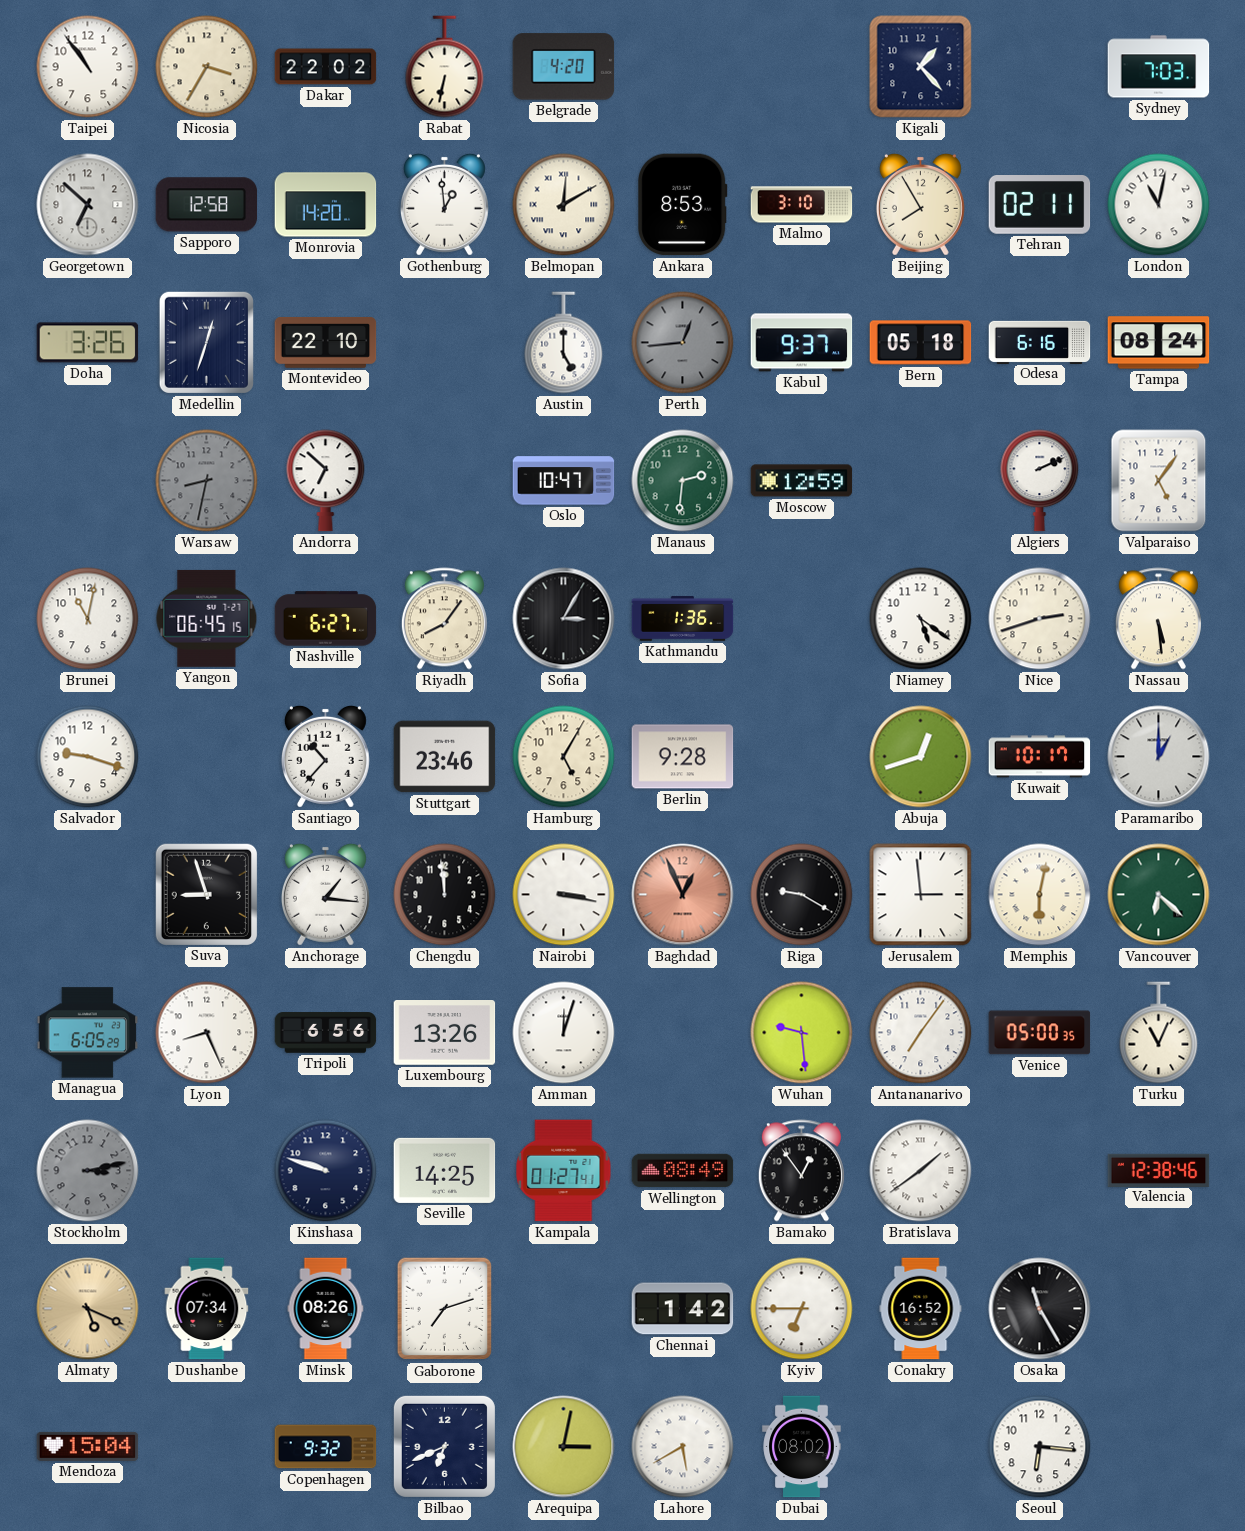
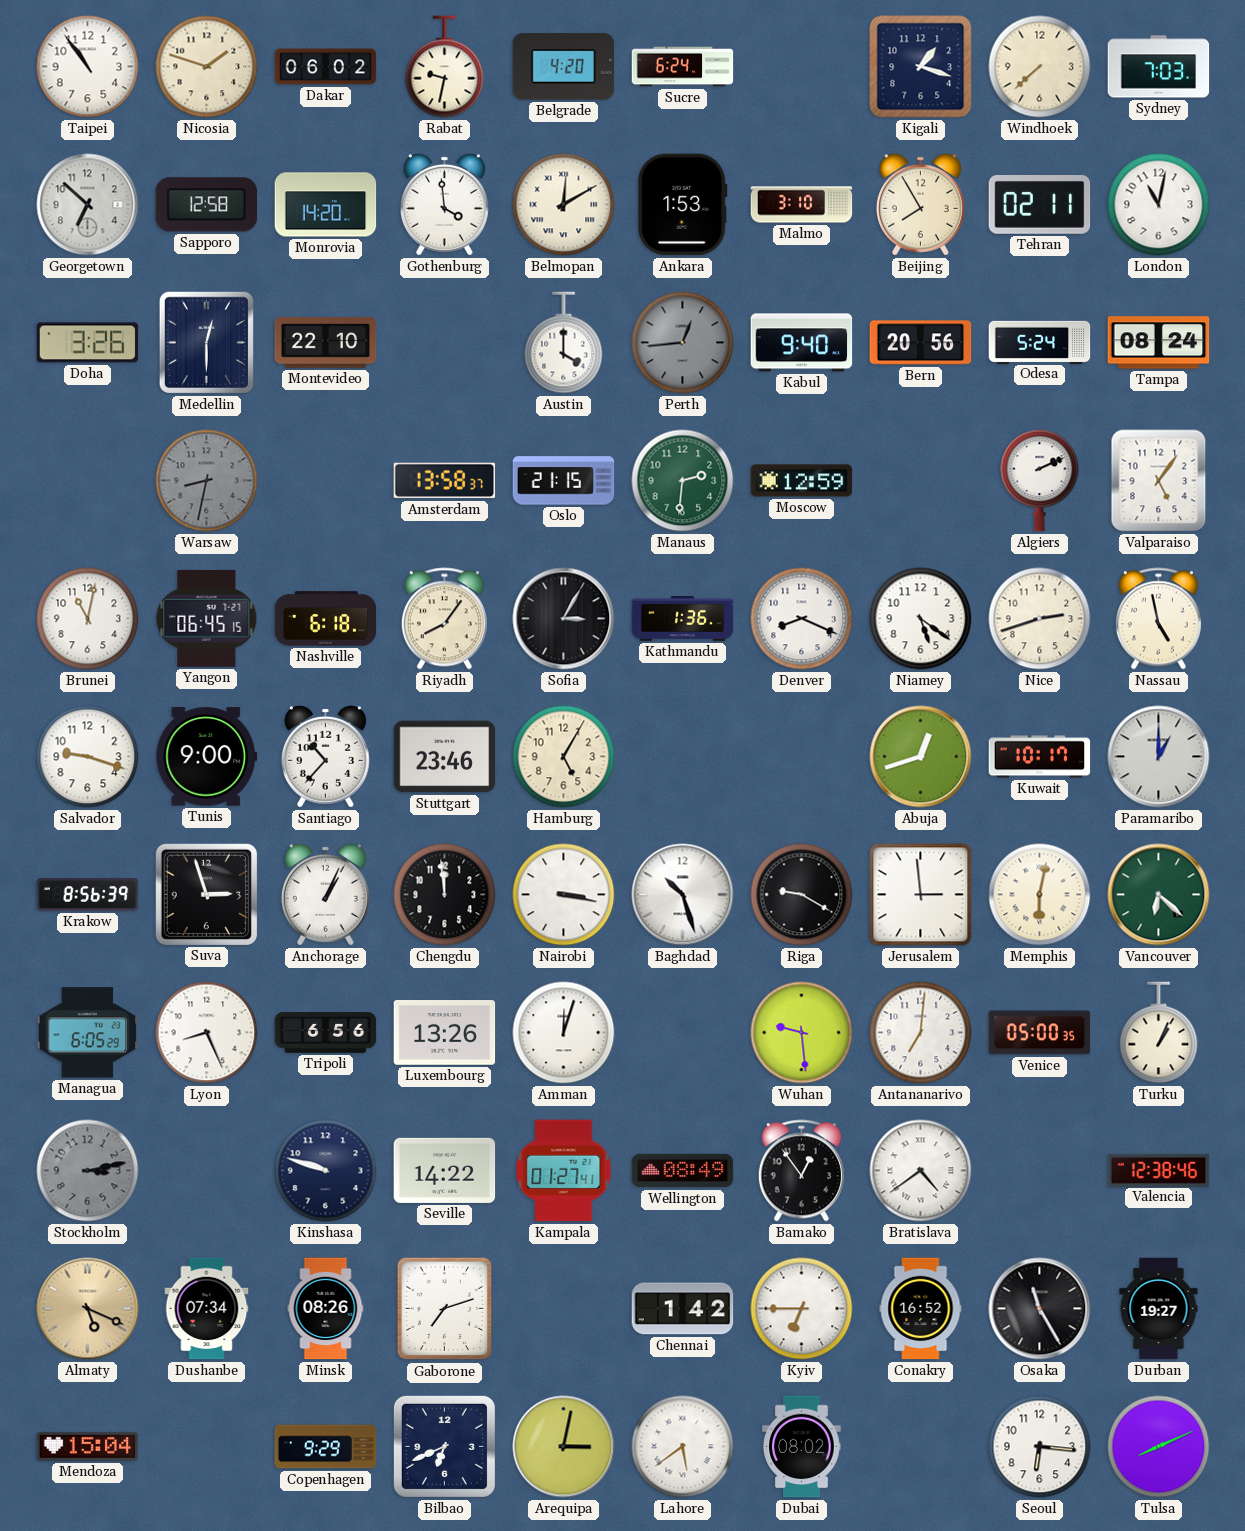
Nicosia: 3:35 -> 1:48
Dakar: 22:02 -> 06:02
Rabat: 6:32 -> 9:32
Sucre: none -> 6:24
Kigali: 1:23 -> 1:18
Windhoek: none -> 7:38
Gothenburg: 12:59 -> 3:59
Ankara: 8:53 -> 1:53
Medellin: 12:33 -> 12:30
Austin: 5:00 -> 4:00
Kabul: 9:37 -> 9:40
Bern: 05:18 -> 20:56
Odesa: 6:16 -> 5:24
Andorra: 6:52 -> none
Amsterdam: none -> 13:58
Oslo: 10:47 -> 21:15
Nashville: 6:27 -> 6:18
Denver: none -> 8:19
Nassau: 5:29 -> 4:58
Tunis: none -> 9:00
Berlin: 9:28 -> none
Krakow: none -> 8:56
Suva: 8:57 -> 2:57
Anchorage: 1:16 -> 1:04
Baghdad: 12:56 -> 10:27
Baghdad dial: salmon -> white
Antananarivo: 7:06 -> 7:01
Turku: 11:04 -> 1:04
Seville: 14:25 -> 14:22
Bratislava: 1:39 -> 4:39
Durban: none -> 19:27
Copenhagen: 9:32 -> 9:29
Lahore: 5:40 -> 5:39
Tulsa: none -> 8:11
